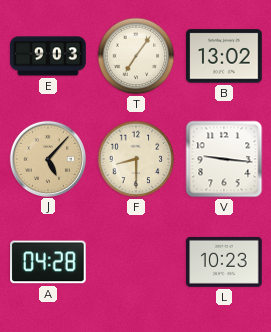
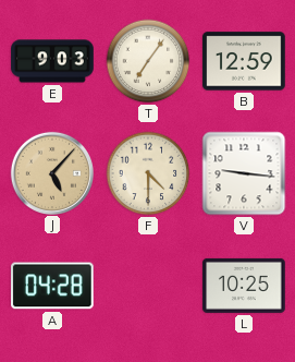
B: 13:02 -> 12:59
F: 8:30 -> 4:30
L: 10:23 -> 10:25
